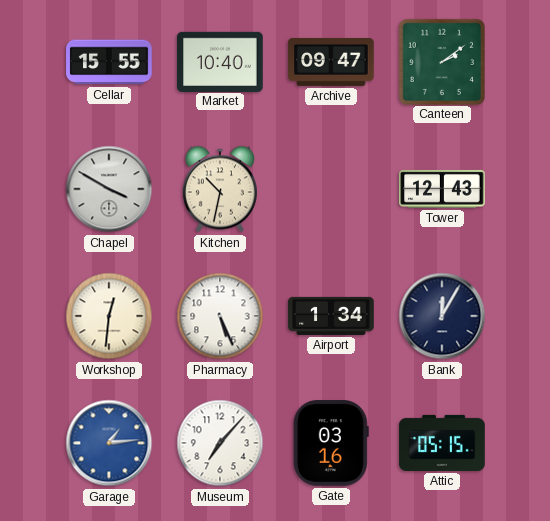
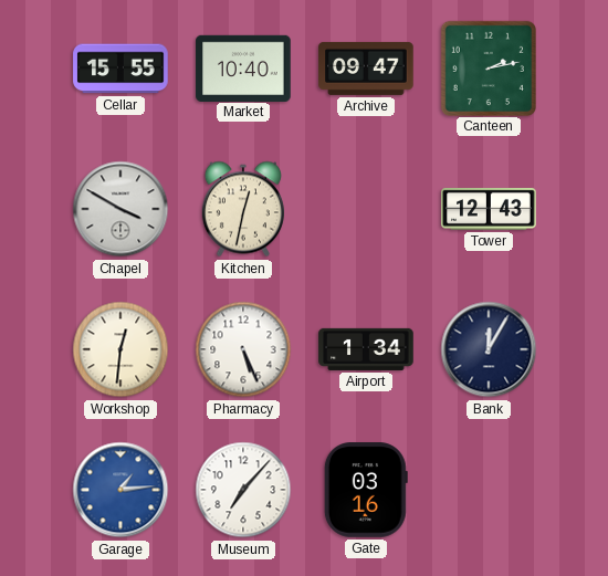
Canteen: 2:09 -> 2:13
Kitchen: 10:32 -> 12:32
Attic: 05:15 -> none
